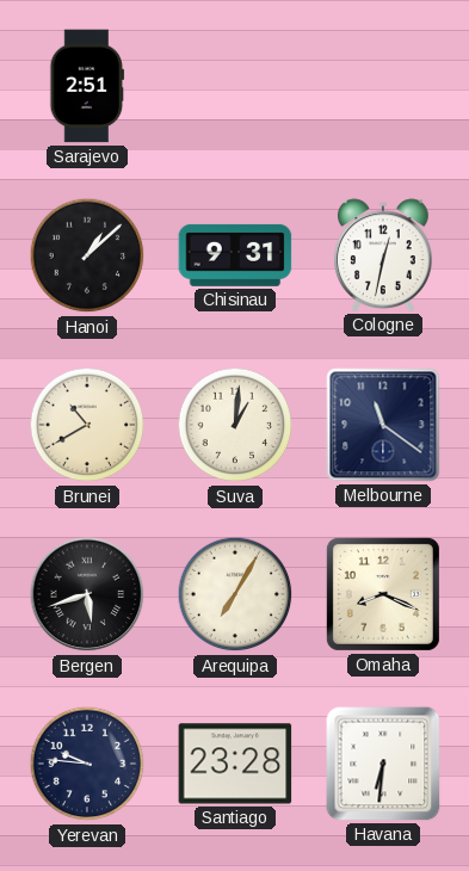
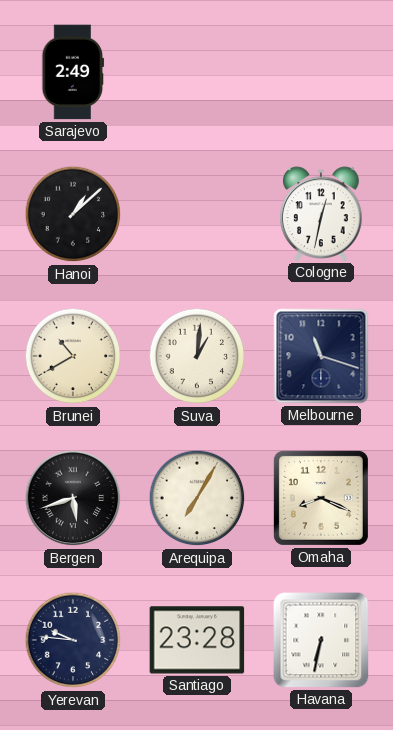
Sarajevo: 2:51 -> 2:49
Chisinau: 9:31 -> none
Melbourne: 11:21 -> 11:18
Havana: 6:31 -> 6:32
